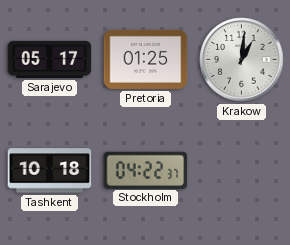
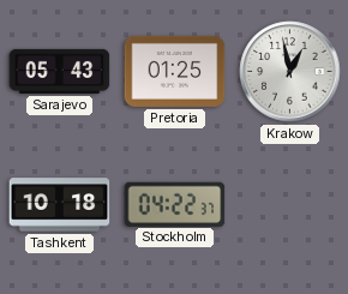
Sarajevo: 05:17 -> 05:43
Krakow: 1:01 -> 12:58
